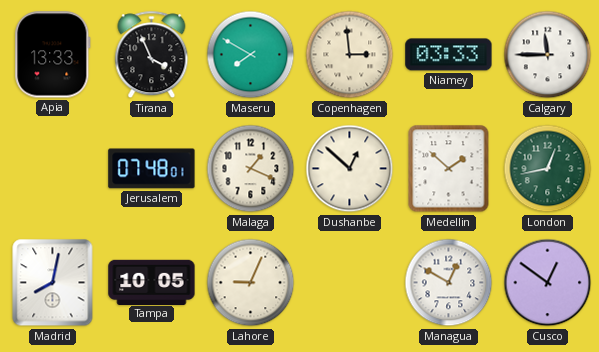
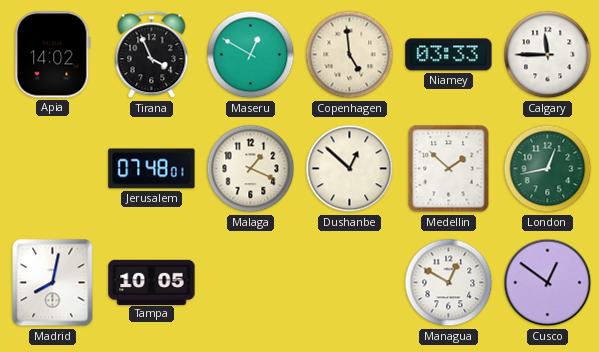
Apia: 13:33 -> 14:02
Maseru: 7:50 -> 12:50
Copenhagen: 2:59 -> 4:59
Lahore: 9:04 -> none
